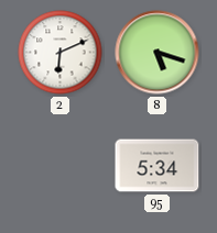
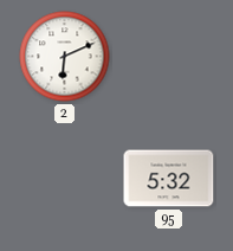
8: 5:18 -> none
95: 5:34 -> 5:32
